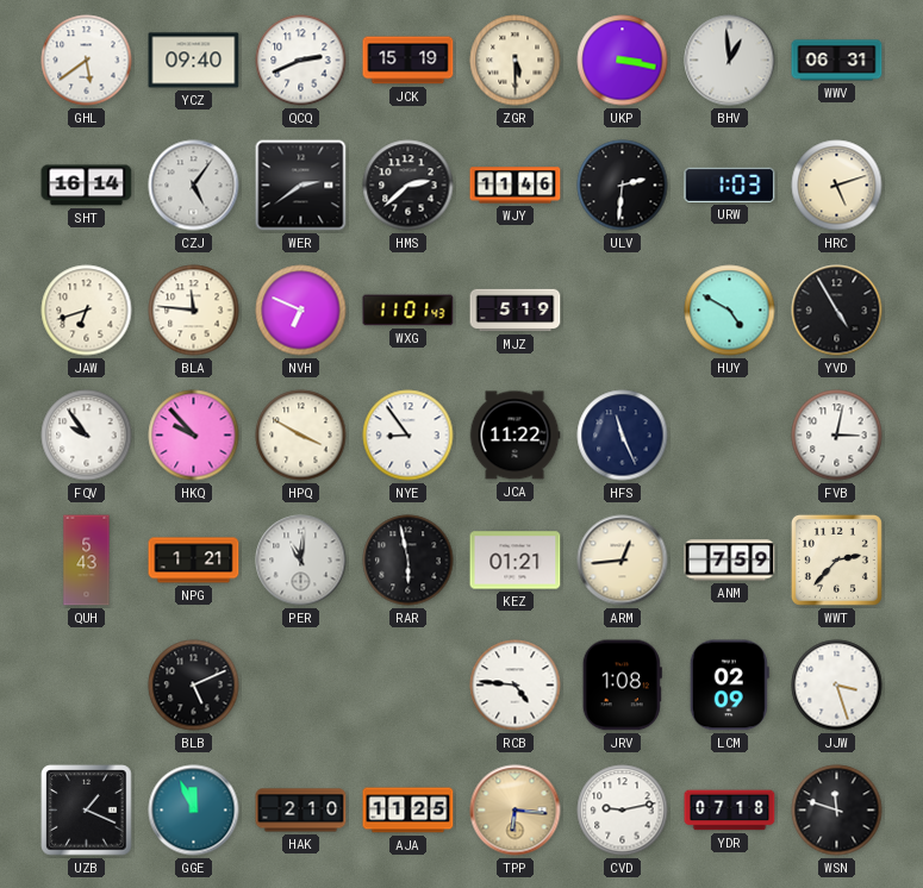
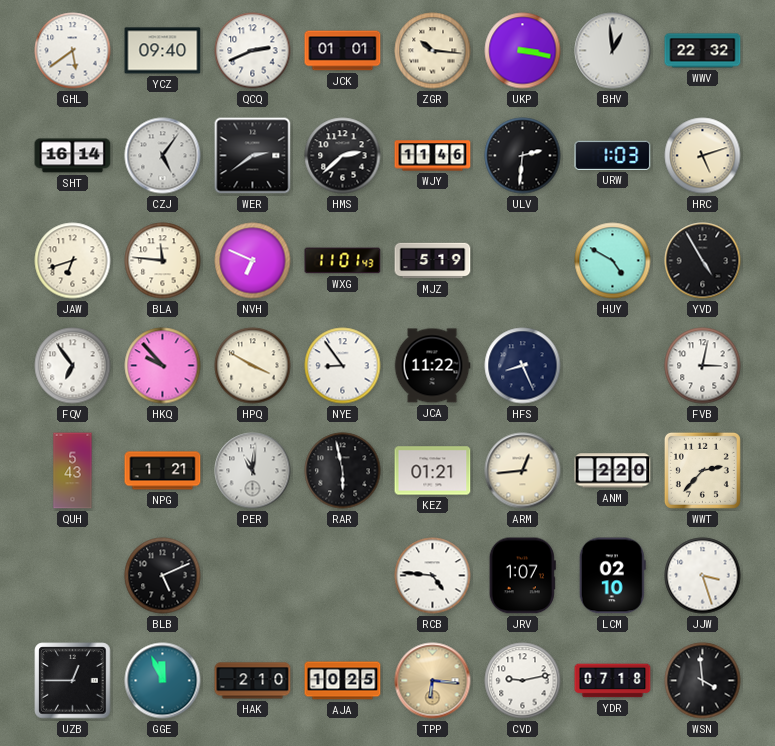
JCK: 15:19 -> 01:01
ZGR: 5:30 -> 10:16
WWV: 06:31 -> 22:32
FQV: 9:54 -> 6:54
HFS: 11:26 -> 8:26
ANM: 7:59 -> 2:20
JRV: 1:08 -> 1:07
LCM: 02:09 -> 02:10
UZB: 1:19 -> 12:45
AJA: 11:25 -> 10:25
WSN: 11:48 -> 3:59
